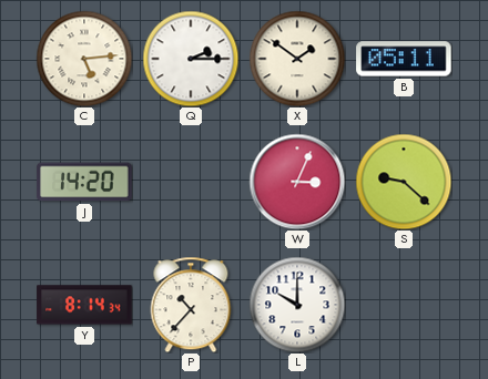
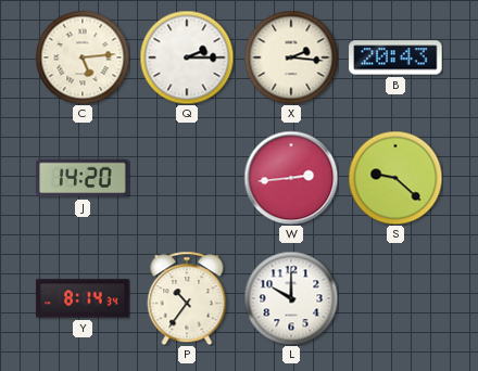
X: 1:51 -> 2:16
B: 05:11 -> 20:43
W: 3:04 -> 2:44
P: 10:37 -> 10:36
